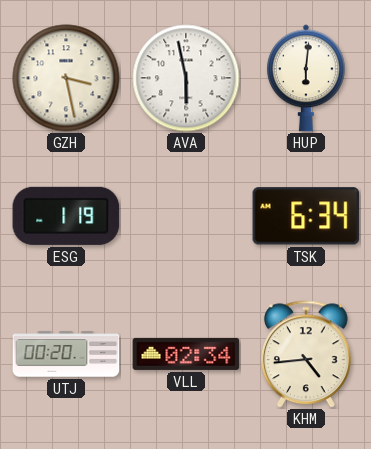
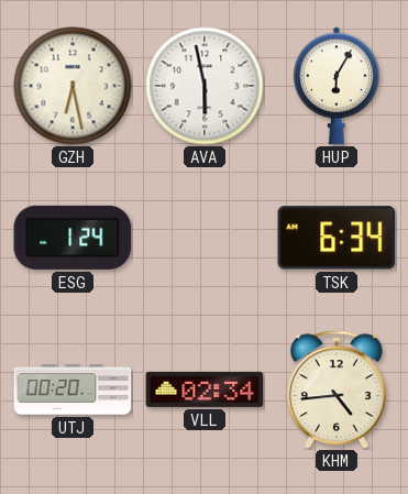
GZH: 3:28 -> 6:28
HUP: 6:01 -> 6:05
ESG: 1:19 -> 1:24
